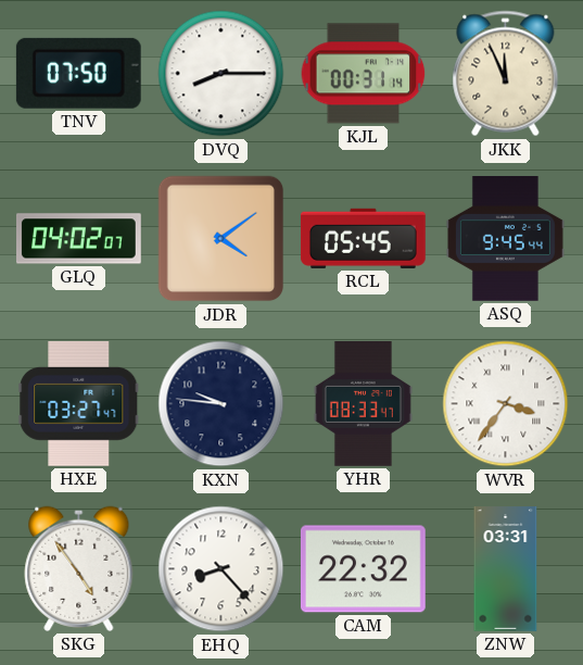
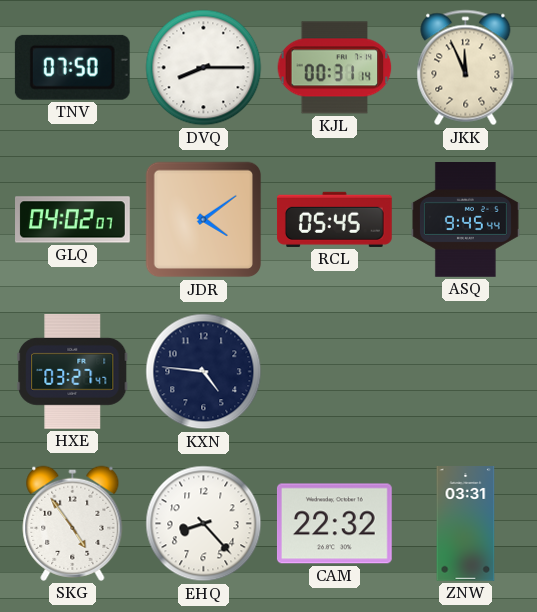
KXN: 9:46 -> 4:46
YHR: 08:33 -> none
WVR: 3:36 -> none
